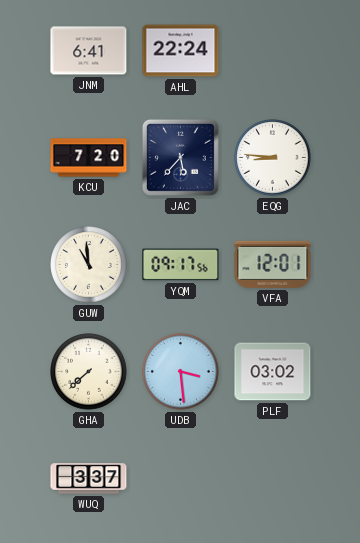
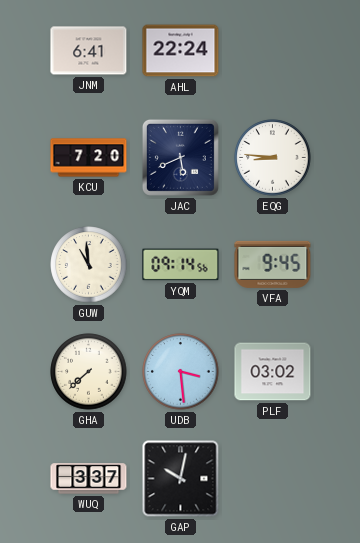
JAC: 5:37 -> 5:41
YQM: 09:17 -> 09:14
VFA: 12:01 -> 9:45
GAP: none -> 10:02
